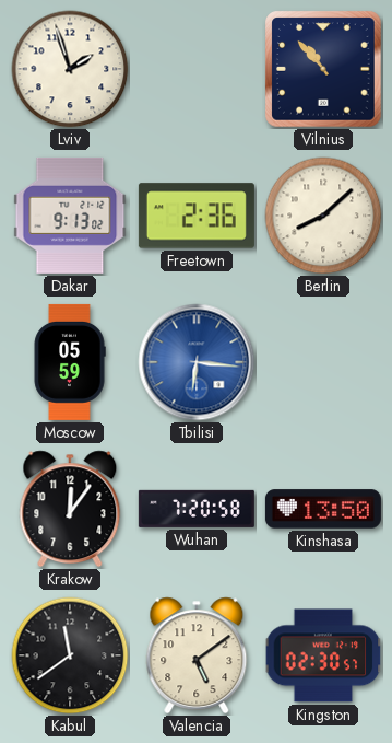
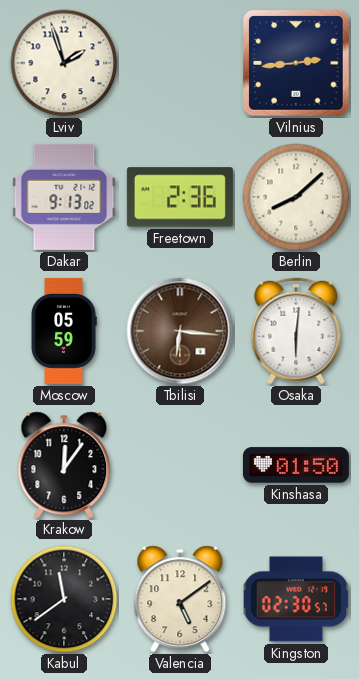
Vilnius: 10:53 -> 2:44
Tbilisi dial: blue -> brown
Osaka: none -> 6:01
Wuhan: 7:20 -> none
Kinshasa: 13:50 -> 01:50
